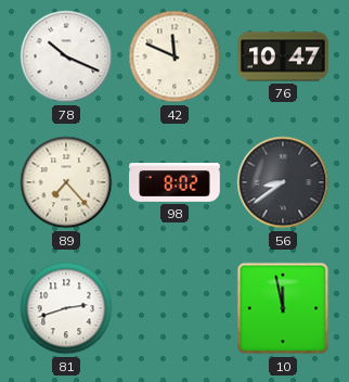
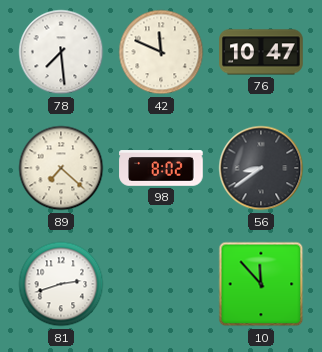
78: 10:19 -> 7:29
89: 7:23 -> 7:22
10: 11:58 -> 11:53
